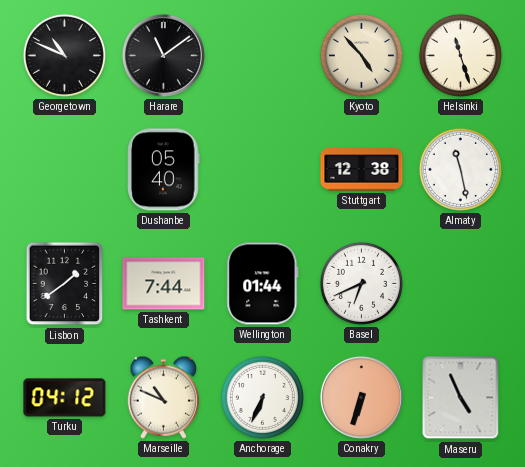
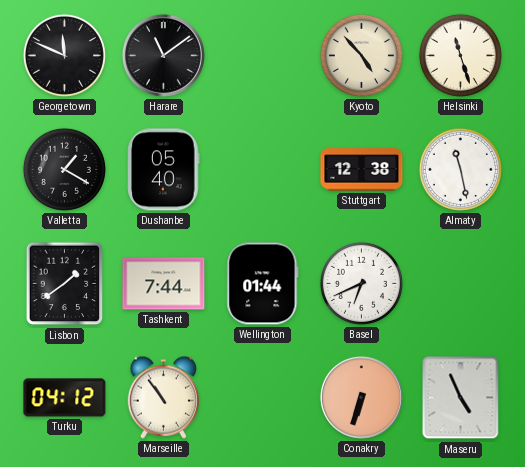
Georgetown: 10:49 -> 11:49
Valletta: none -> 1:20
Marseille: 10:49 -> 10:54
Anchorage: 6:34 -> none
